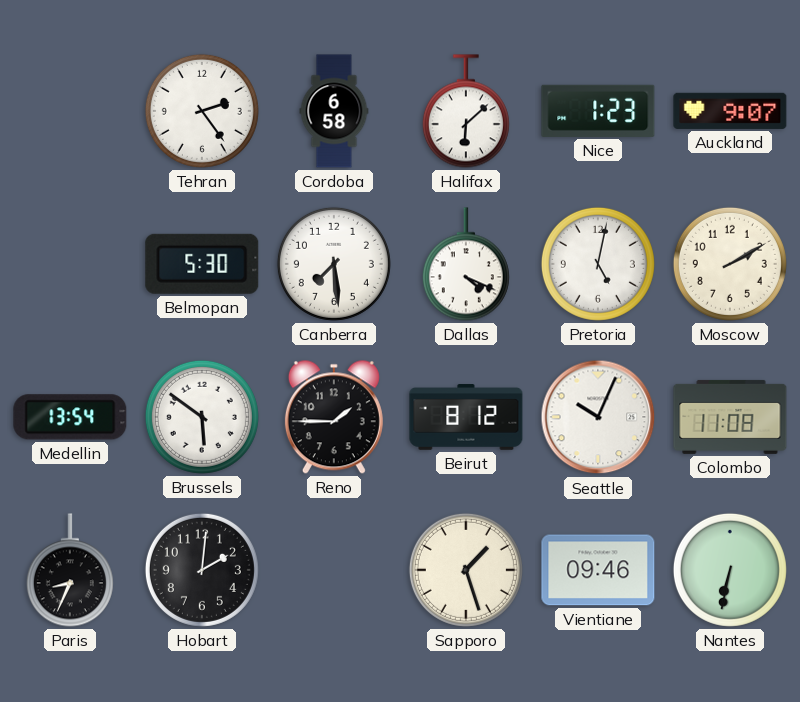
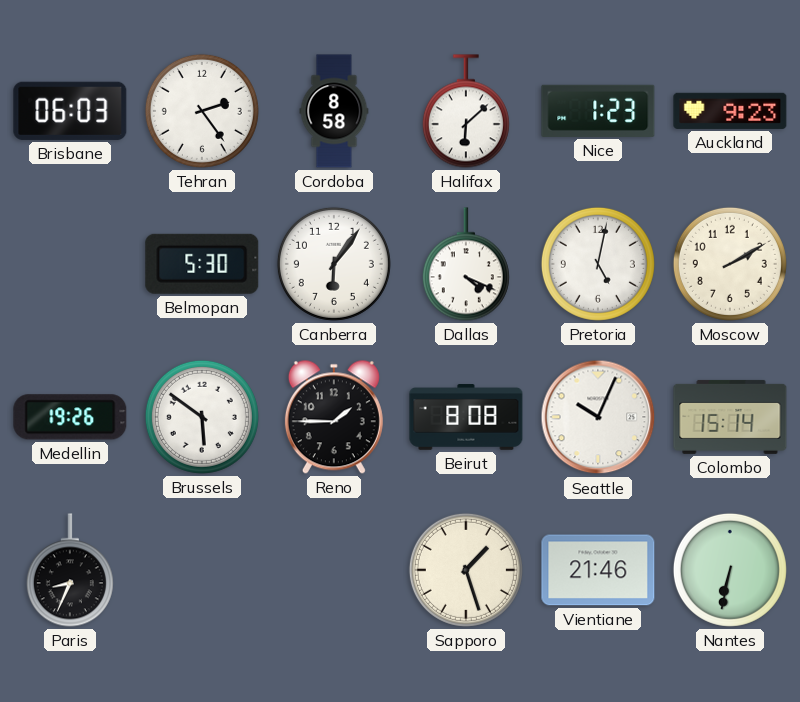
Brisbane: none -> 06:03
Cordoba: 6:58 -> 8:58
Auckland: 9:07 -> 9:23
Canberra: 7:29 -> 6:06
Medellin: 13:54 -> 19:26
Beirut: 8:12 -> 8:08
Colombo: 11:08 -> 15:14
Hobart: 2:01 -> none
Vientiane: 09:46 -> 21:46
